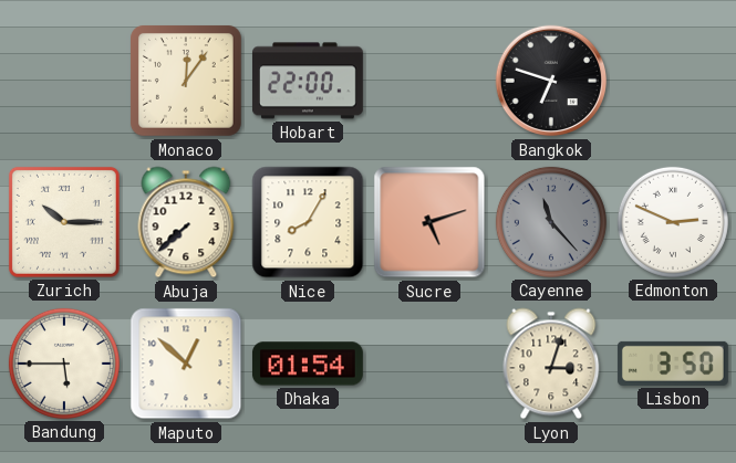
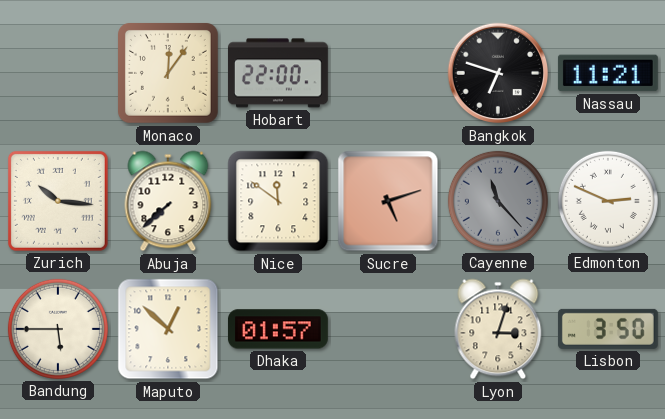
Nassau: none -> 11:21
Zurich: 10:15 -> 10:16
Nice: 8:05 -> 11:51
Dhaka: 01:54 -> 01:57
